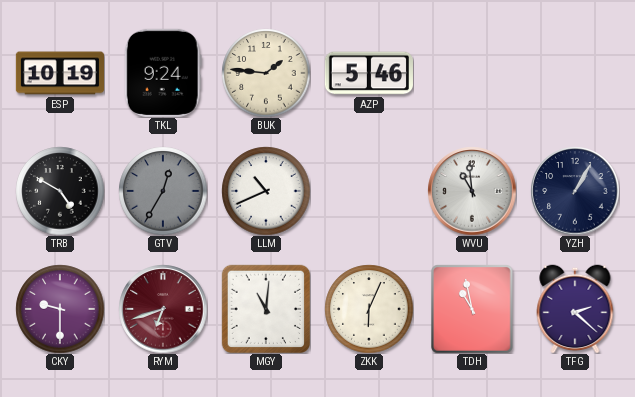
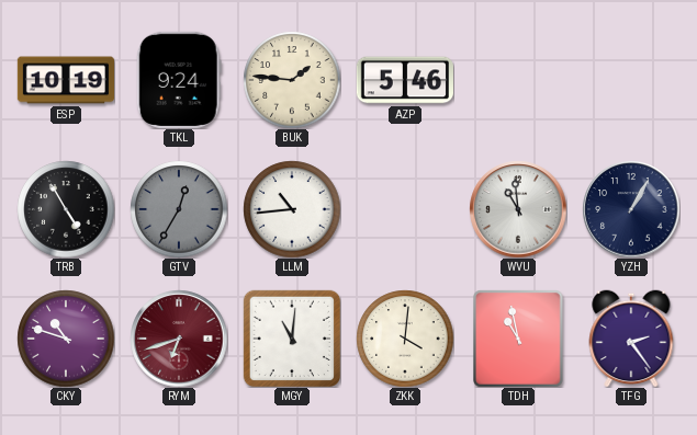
TRB: 4:50 -> 4:55
LLM: 10:41 -> 10:44
CKY: 9:30 -> 10:48
ZKK: 6:04 -> 4:01
TFG: 2:22 -> 2:24
